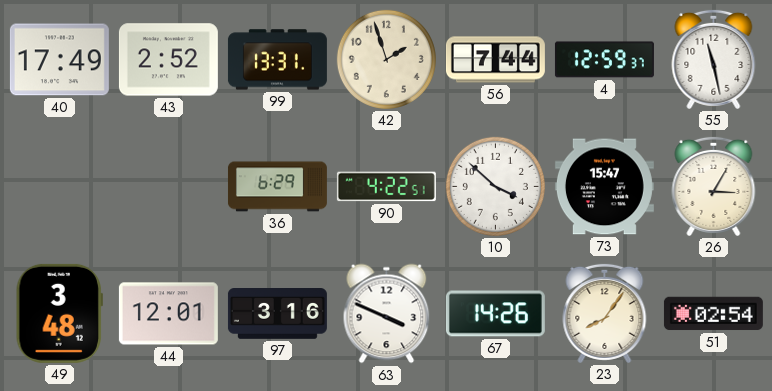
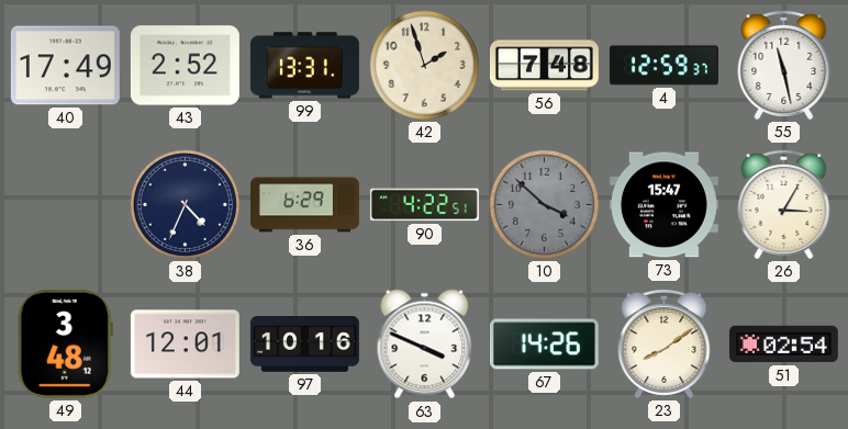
56: 7:44 -> 7:48
38: none -> 4:34
10 dial: white -> grey
97: 3:16 -> 10:16
23: 8:06 -> 8:09
